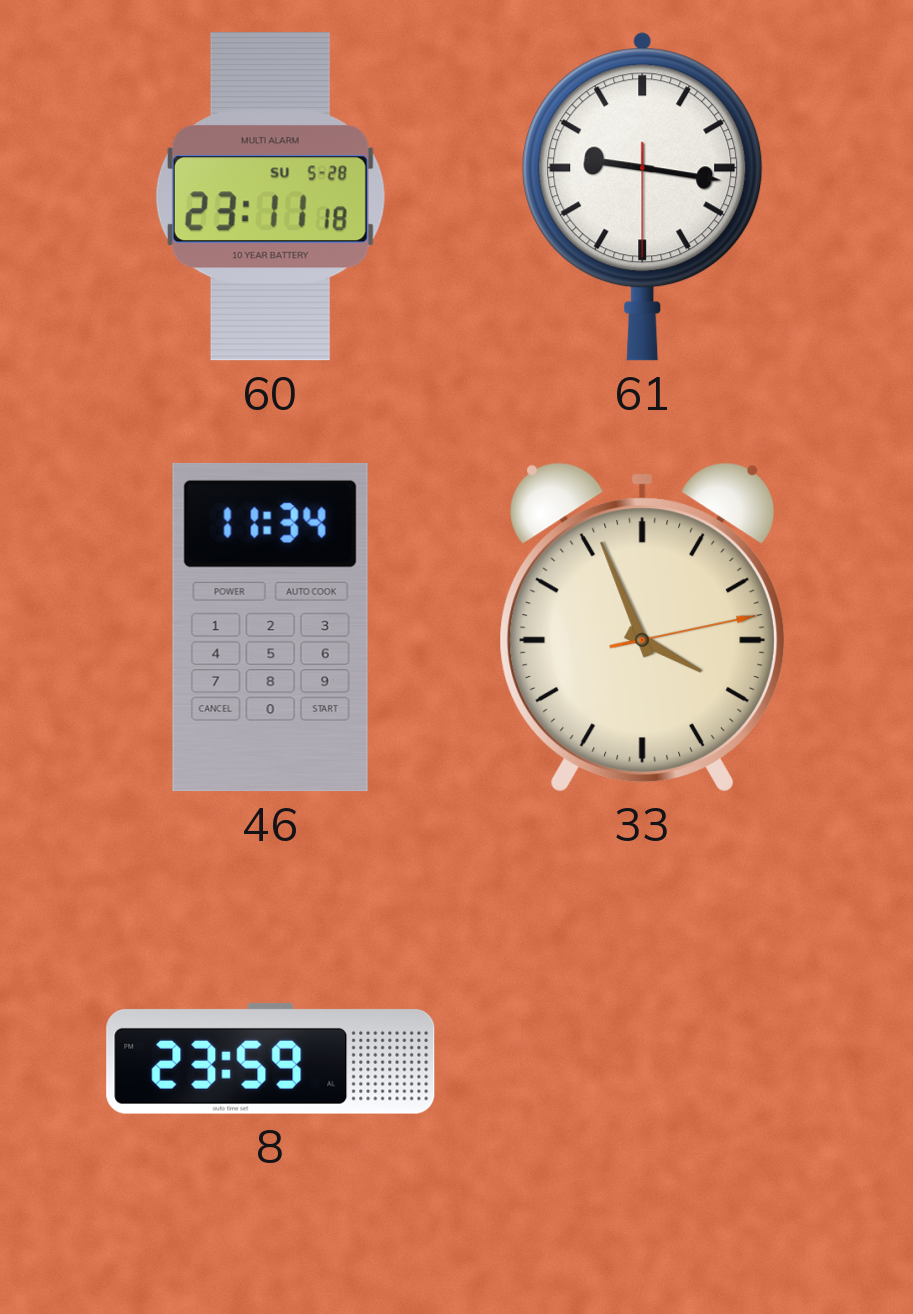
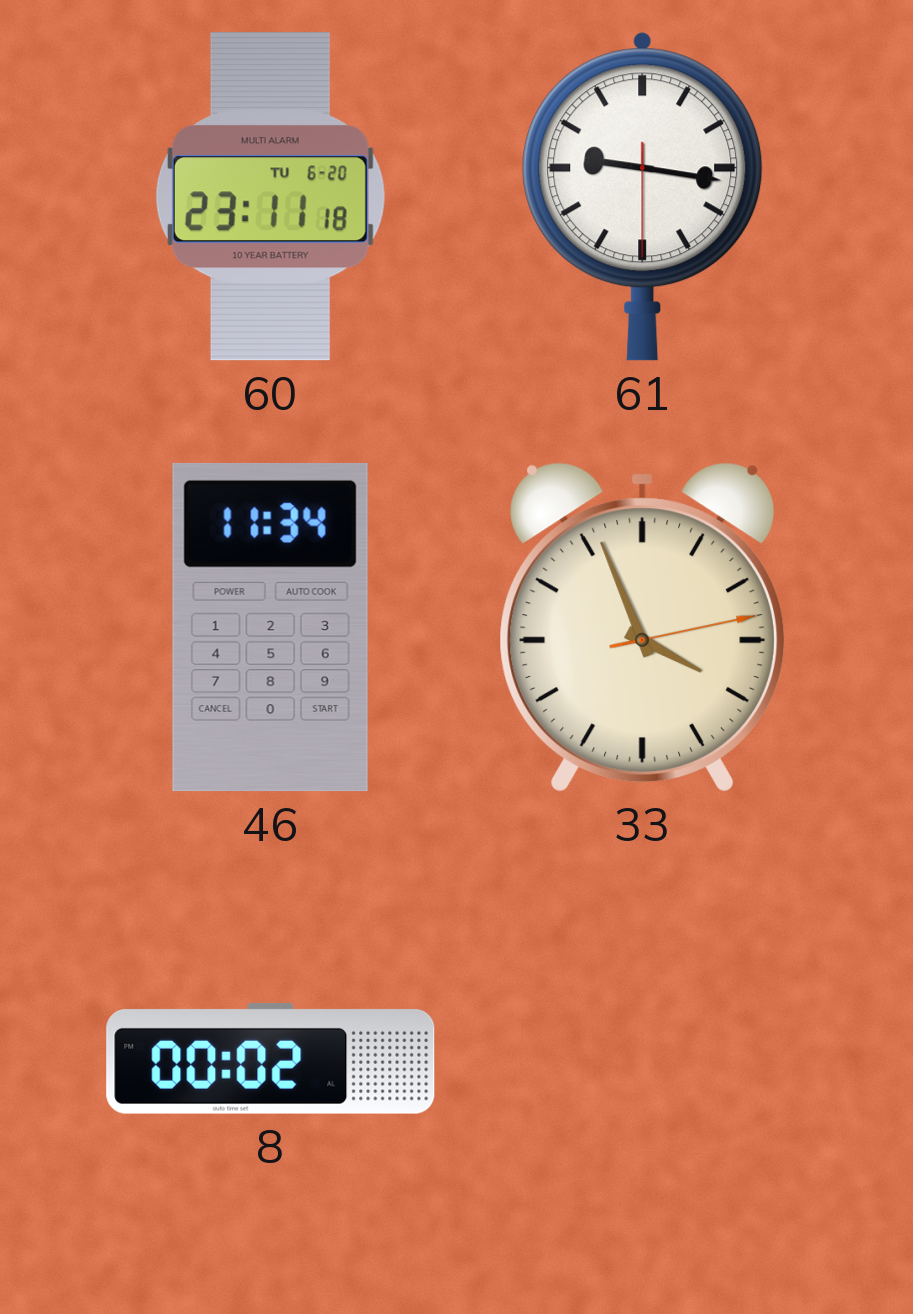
60 date: SU 5-28 -> TU 6-20
8: 23:59 -> 00:02
